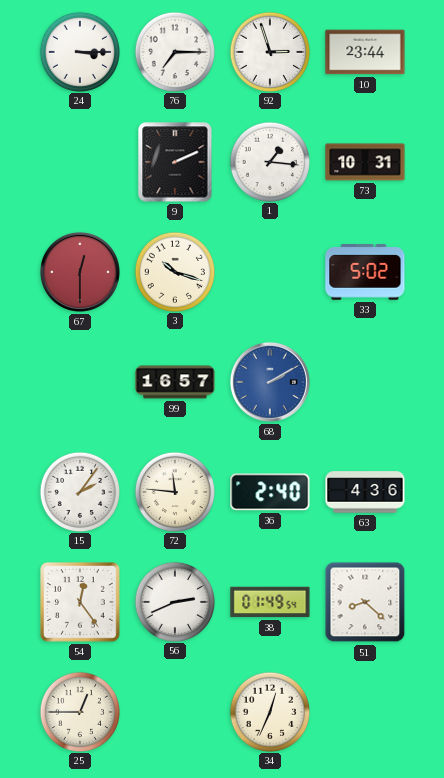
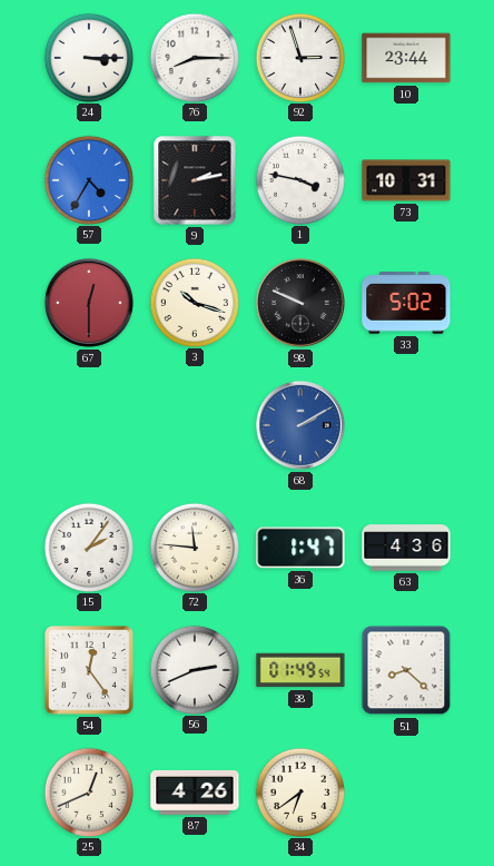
76: 7:15 -> 8:15
57: none -> 4:35
9: 2:11 -> 2:13
1: 1:16 -> 3:47
98: none -> 9:49
99: 16:57 -> none
36: 2:40 -> 1:47
25: 12:45 -> 12:41
87: none -> 4:26
34: 12:34 -> 6:39
